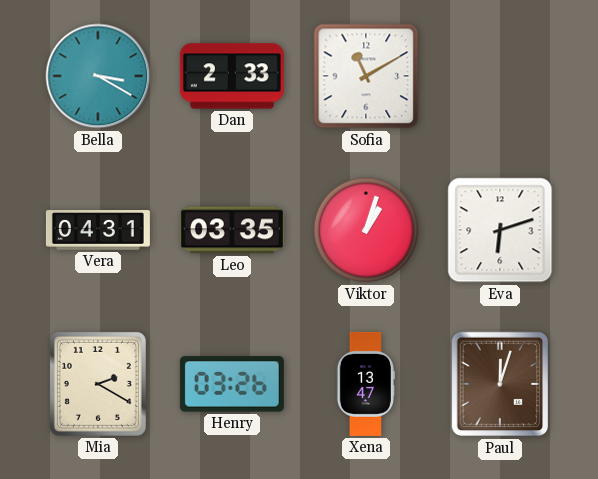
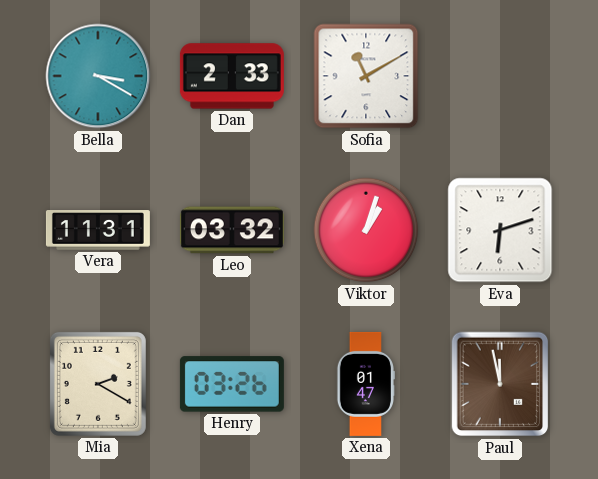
Vera: 04:31 -> 11:31
Leo: 03:35 -> 03:32
Xena: 13:47 -> 01:47
Paul: 12:03 -> 11:58
